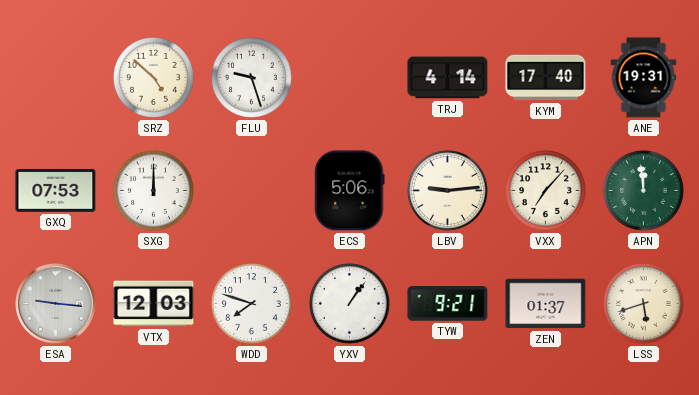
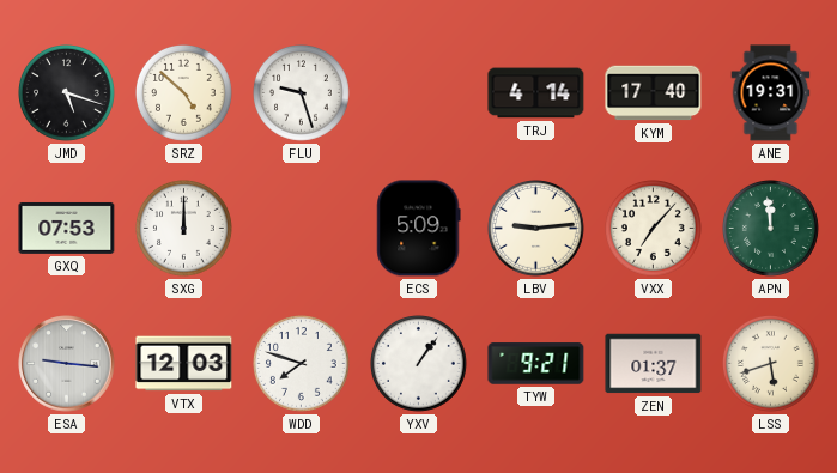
JMD: none -> 5:18
ECS: 5:06 -> 5:09
